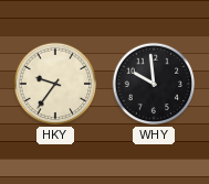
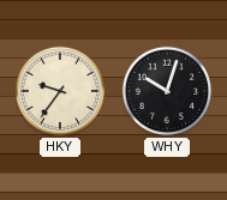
WHY: 9:59 -> 10:03
